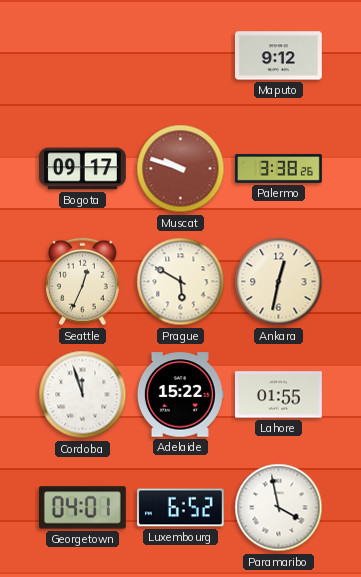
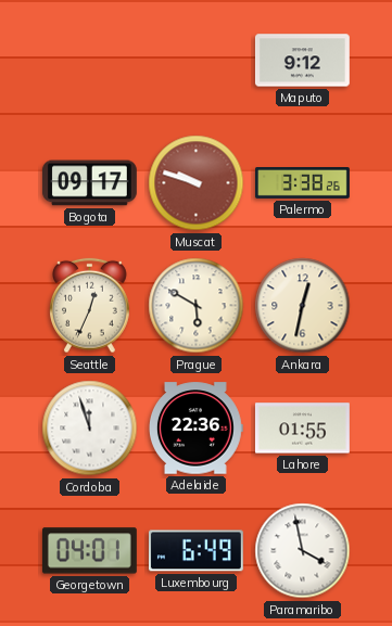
Adelaide: 15:22 -> 22:36
Luxembourg: 6:52 -> 6:49
